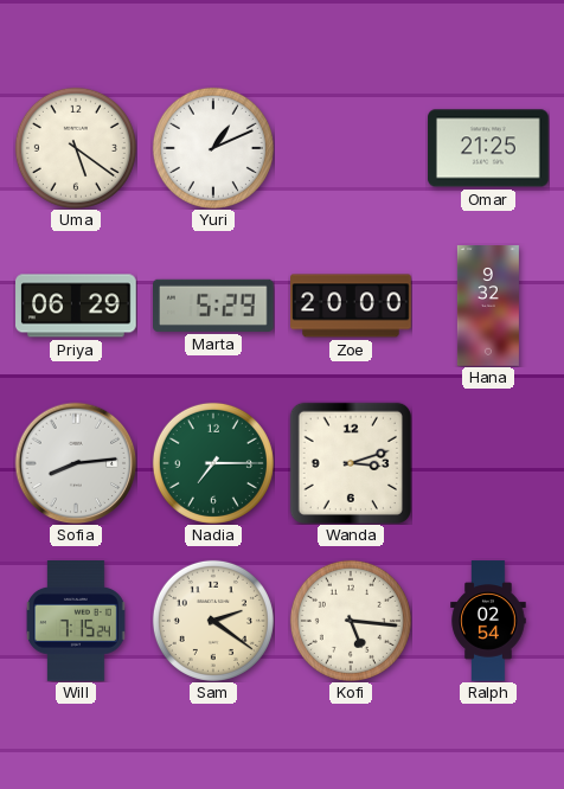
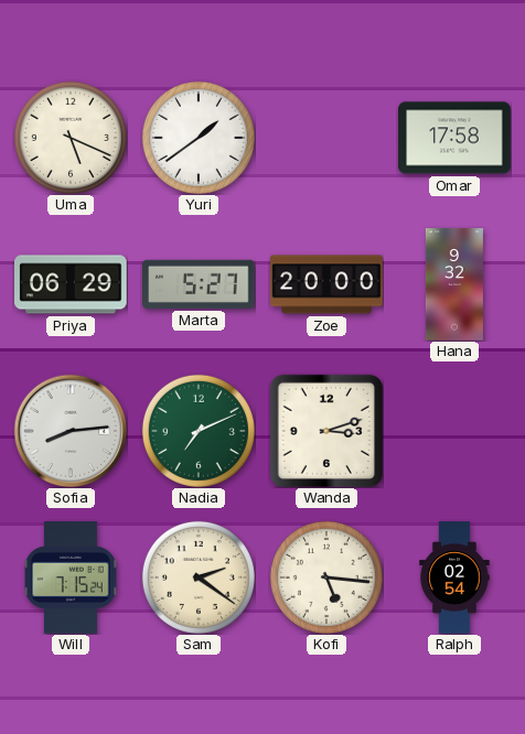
Uma: 5:21 -> 5:19
Yuri: 1:11 -> 1:39
Omar: 21:25 -> 17:58
Marta: 5:29 -> 5:27
Nadia: 7:15 -> 7:11
